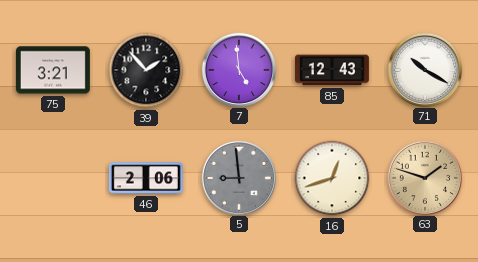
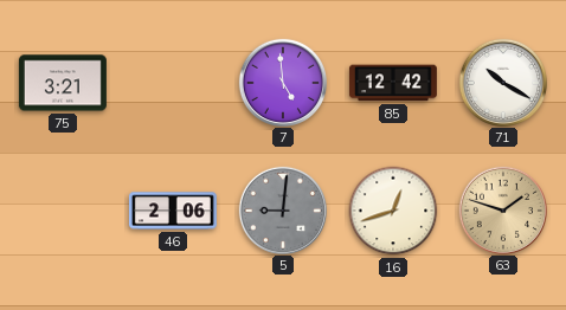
39: 1:53 -> none
85: 12:43 -> 12:42
5: 8:59 -> 9:01
